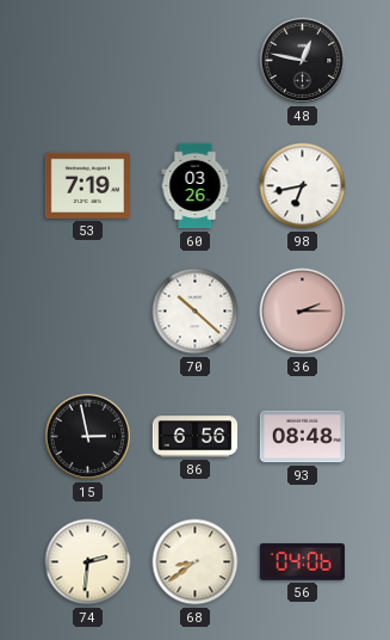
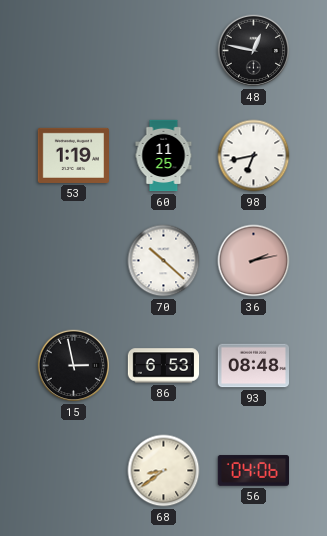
53: 7:19 -> 1:19
60: 03:26 -> 11:25
36: 2:15 -> 2:13
86: 6:56 -> 6:53
74: 2:31 -> none
